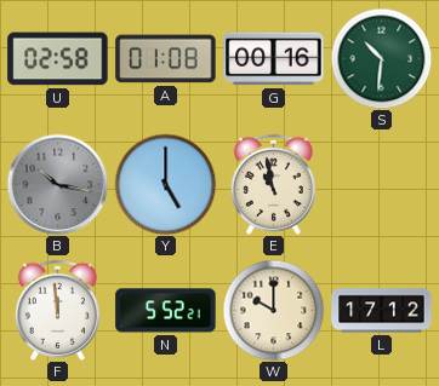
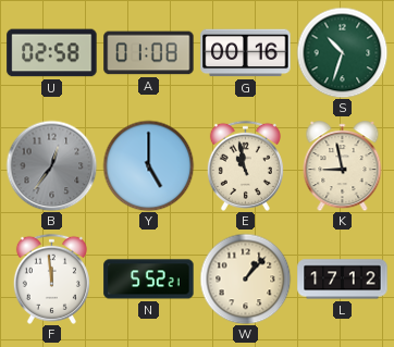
S: 10:31 -> 10:33
B: 10:17 -> 12:36
K: none -> 8:58
W: 10:00 -> 1:07
